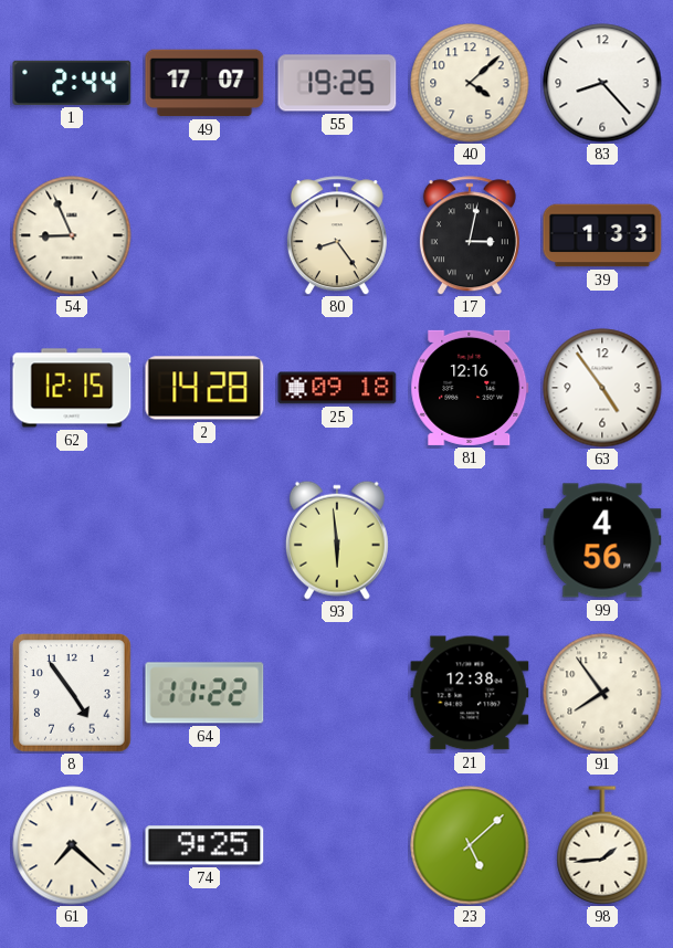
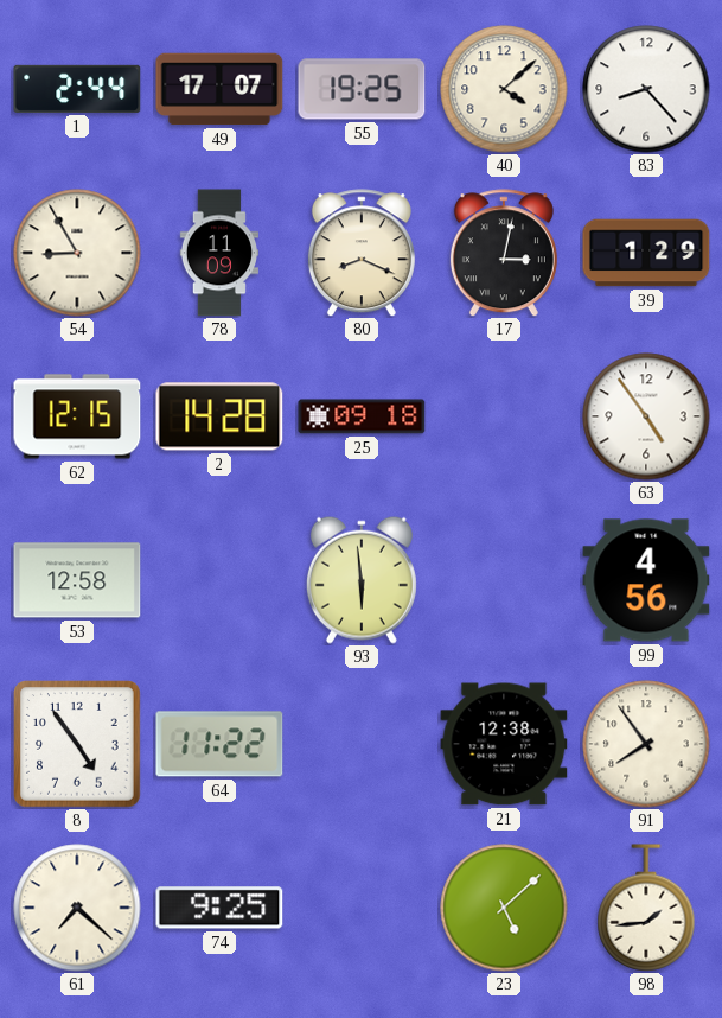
54: 8:56 -> 8:55
78: none -> 11:09
80: 8:24 -> 8:19
39: 1:33 -> 1:29
81: 12:16 -> none
53: none -> 12:58
